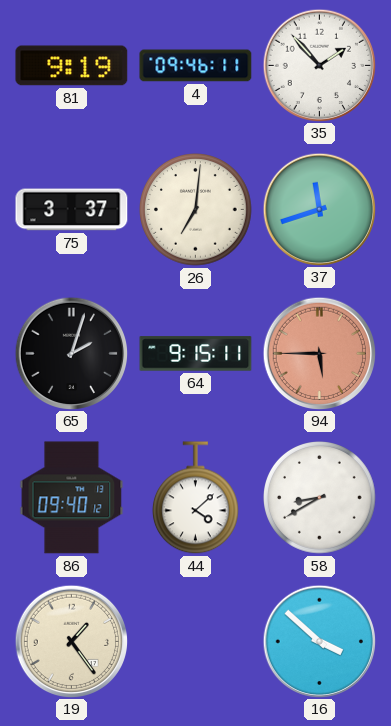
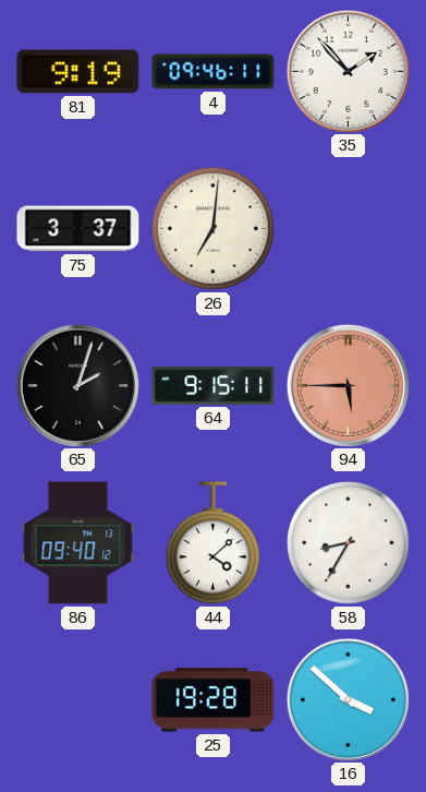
37: 11:42 -> none
58: 8:40 -> 8:35
19: 1:24 -> none
25: none -> 19:28
